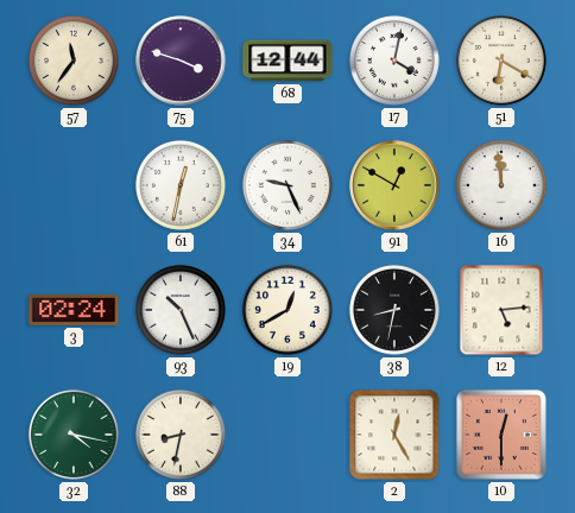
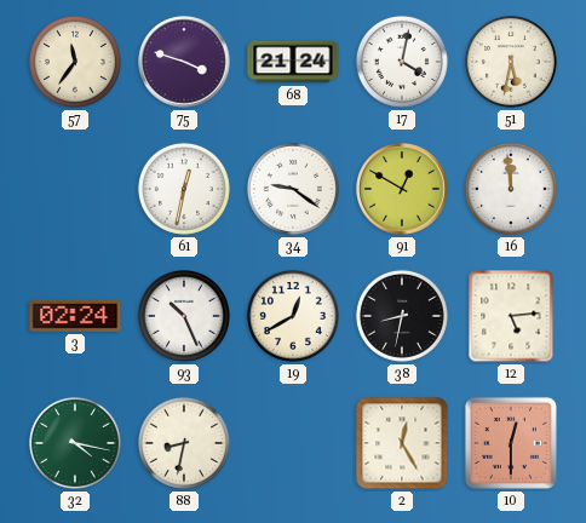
68: 12:44 -> 21:24
51: 6:20 -> 5:32
34: 9:26 -> 9:21
